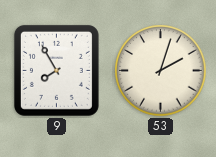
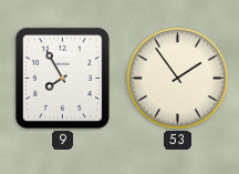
53: 2:03 -> 1:54
